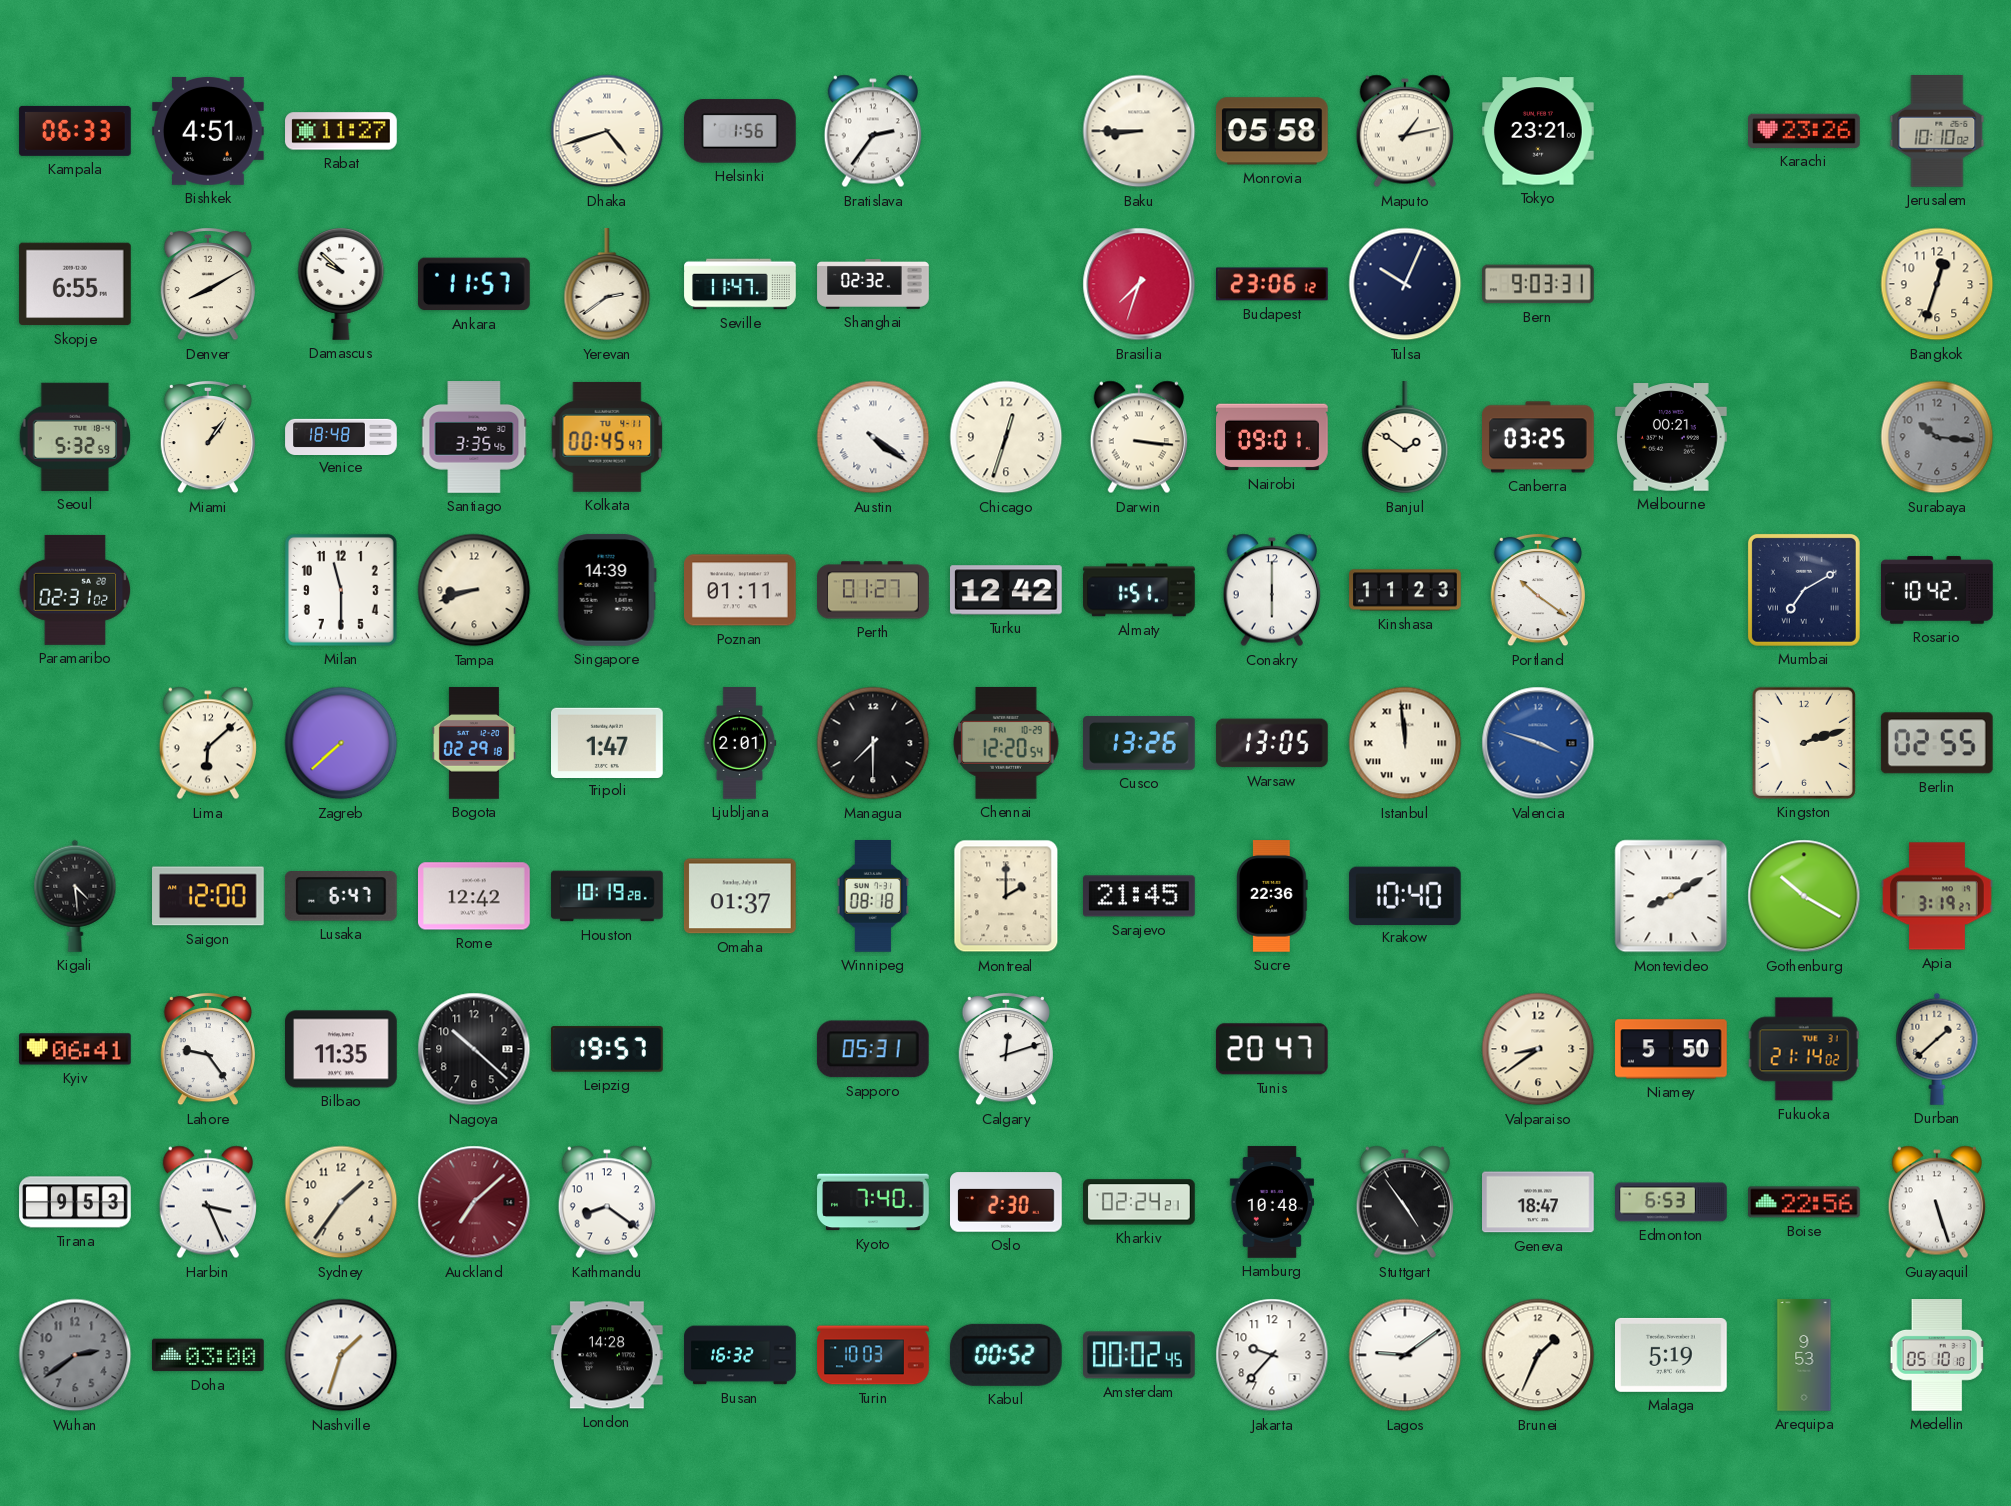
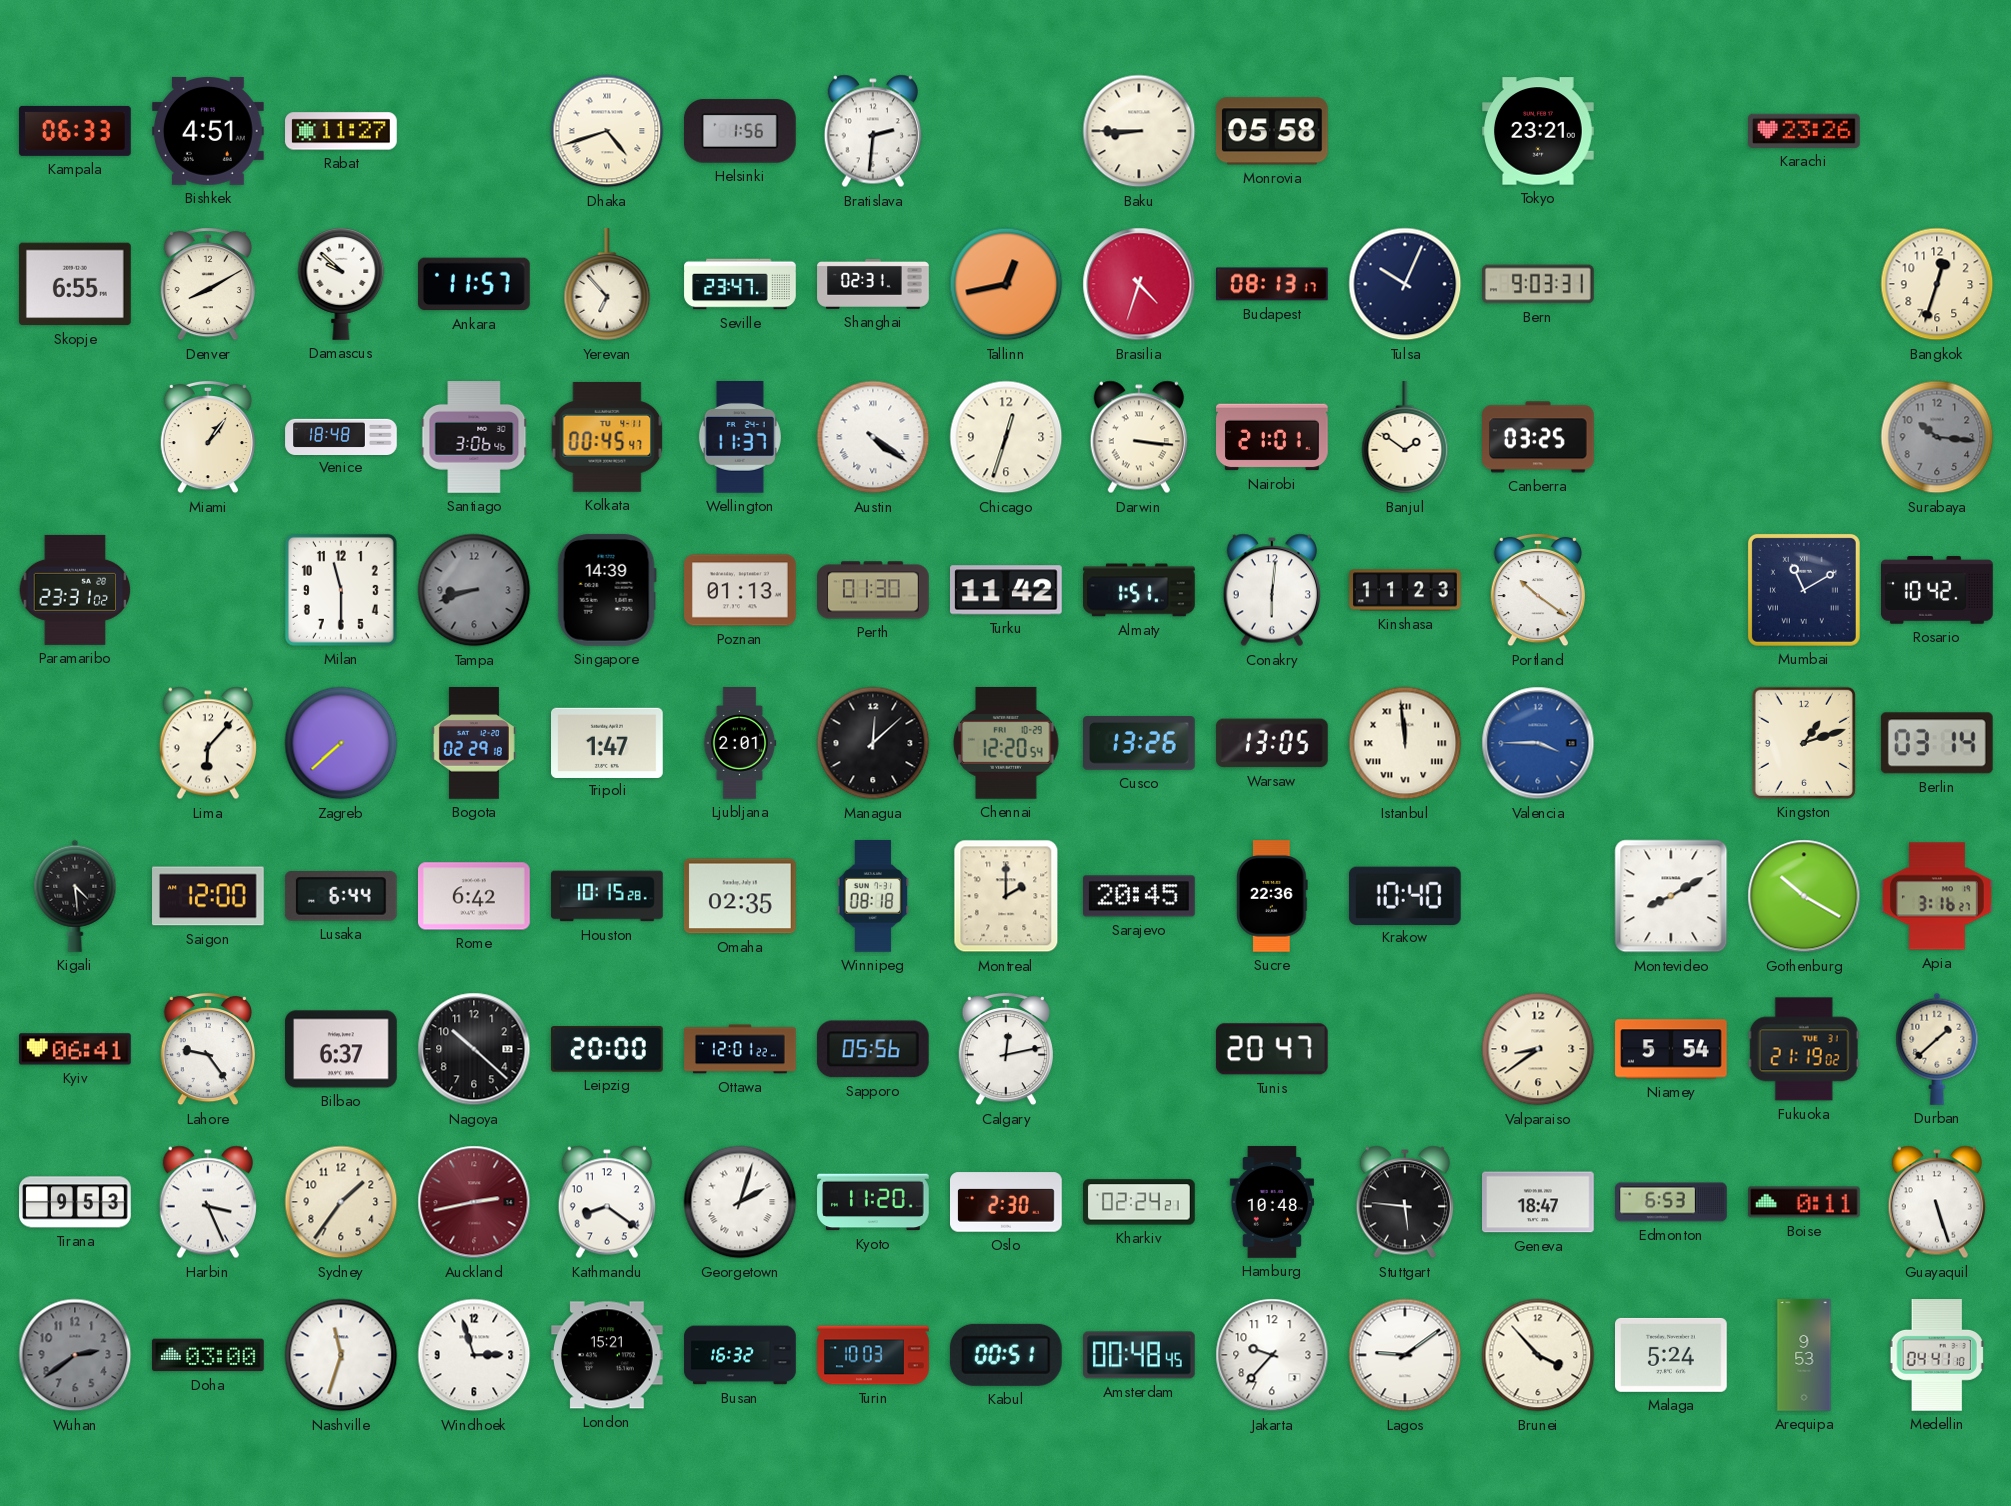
Bratislava: 2:36 -> 2:31
Maputo: 1:13 -> none
Jerusalem: 10:10 -> none
Yerevan: 2:39 -> 6:53
Seville: 11:47 -> 23:47
Shanghai: 02:32 -> 02:31
Tallinn: none -> 12:43
Brasilia: 7:33 -> 4:33
Budapest: 23:06 -> 08:13
Seoul: 5:32 -> none
Santiago: 3:35 -> 3:06
Wellington: none -> 11:37
Nairobi: 09:01 -> 21:01
Melbourne: 00:21 -> none
Paramaribo: 02:31 -> 23:31
Tampa dial: cream -> grey
Poznan: 01:11 -> 01:13
Perth: 01:27 -> 01:30
Turku: 12:42 -> 11:42
Conakry: 6:00 -> 6:01
Mumbai: 7:10 -> 11:10
Lima: 6:08 -> 6:07
Managua: 7:30 -> 12:08
Valencia: 3:48 -> 3:45
Kingston: 2:12 -> 1:12
Berlin: 02:55 -> 03:14
Lusaka: 6:47 -> 6:44
Rome: 12:42 -> 6:42
Houston: 10:19 -> 10:15
Omaha: 01:37 -> 02:35
Sarajevo: 21:45 -> 20:45
Apia: 3:19 -> 3:16
Bilbao: 11:35 -> 6:37
Leipzig: 19:57 -> 20:00
Ottawa: none -> 12:01
Sapporo: 05:31 -> 05:56
Calgary: 12:12 -> 12:13
Niamey: 5:50 -> 5:54
Fukuoka: 21:14 -> 21:19
Auckland: 7:08 -> 2:43
Georgetown: none -> 2:03
Kyoto: 7:40 -> 11:20
Stuttgart: 4:54 -> 5:46
Boise: 22:56 -> 0:11
Nashville: 1:33 -> 11:33
Windhoek: none -> 2:57
London: 14:28 -> 15:21
Kabul: 00:52 -> 00:51
Amsterdam: 00:02 -> 00:48
Brunei: 1:34 -> 3:53
Malaga: 5:19 -> 5:24
Medellin: 05:10 -> 04:41
